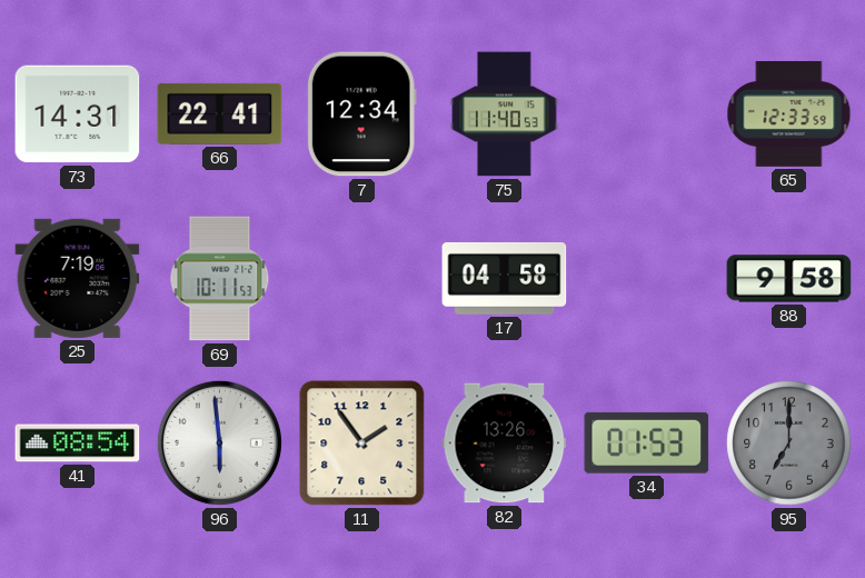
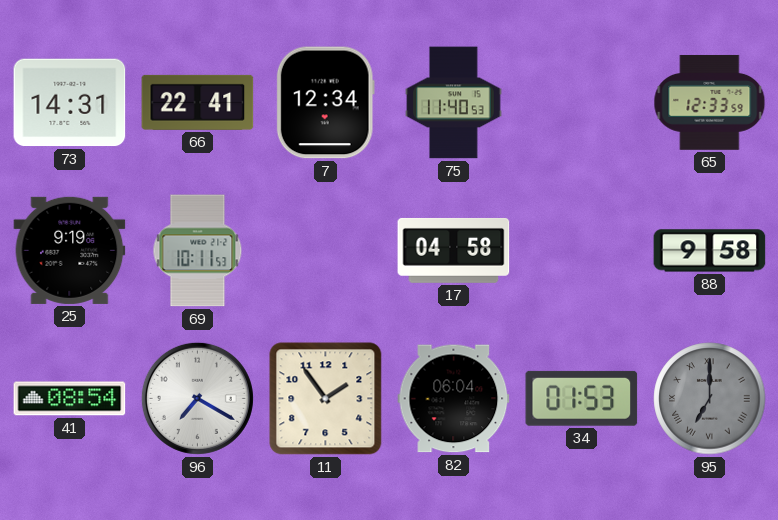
25: 7:19 -> 9:19
96: 5:59 -> 7:20
82: 13:26 -> 06:04
95 numerals: Arabic -> Roman
